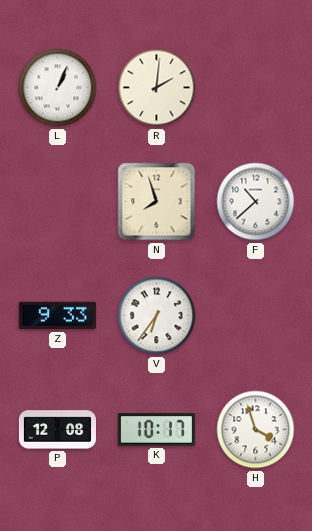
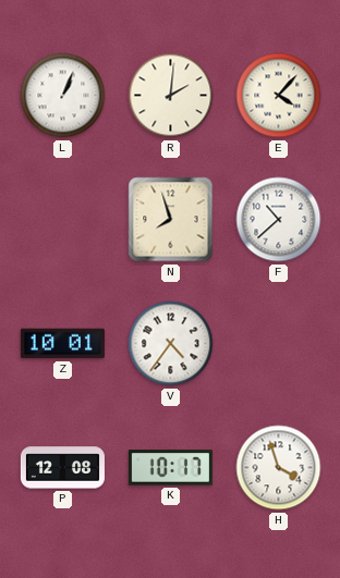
E: none -> 4:07
Z: 9:33 -> 10:01
V: 6:36 -> 4:36
